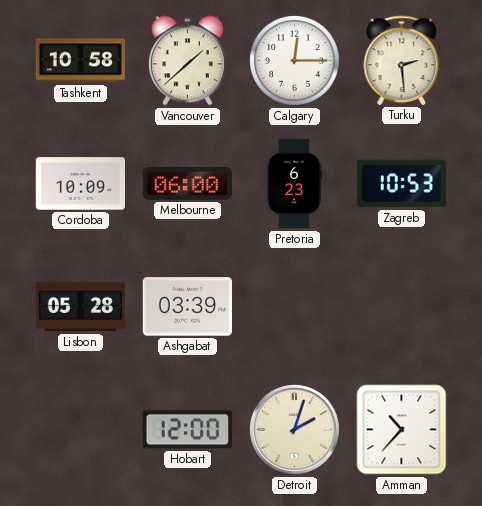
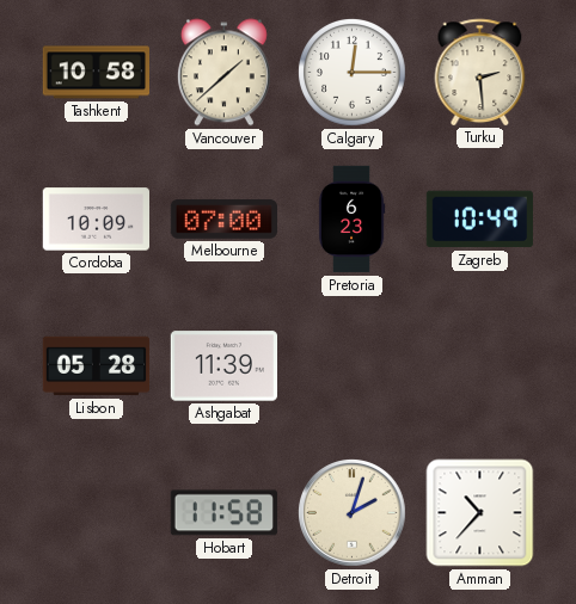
Melbourne: 06:00 -> 07:00
Zagreb: 10:53 -> 10:49
Ashgabat: 03:39 -> 11:39
Hobart: 12:00 -> 11:58
